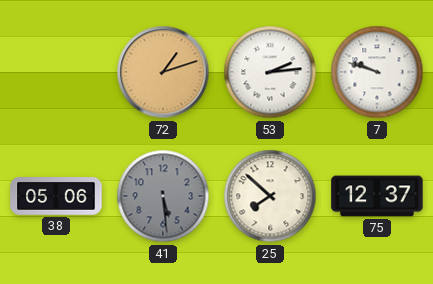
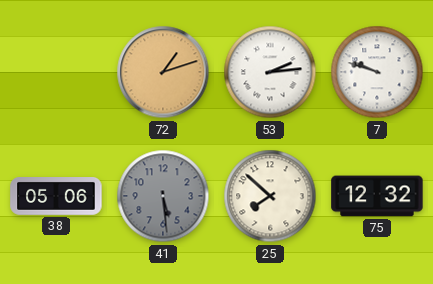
75: 12:37 -> 12:32
